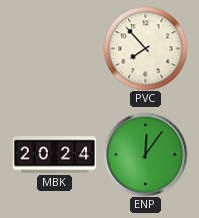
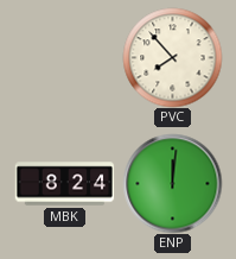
MBK: 20:24 -> 8:24
ENP: 12:06 -> 12:01
